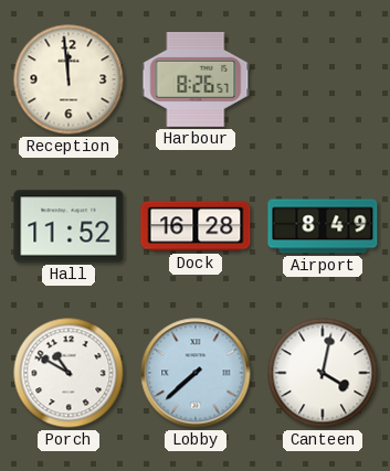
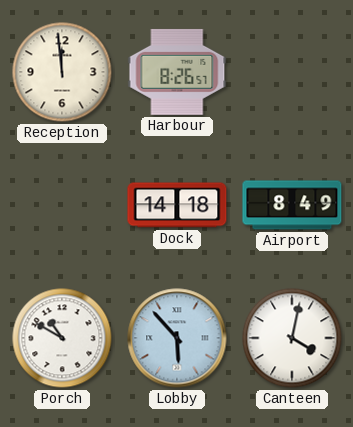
Hall: 11:52 -> none
Dock: 16:28 -> 14:18
Lobby: 7:38 -> 5:53
